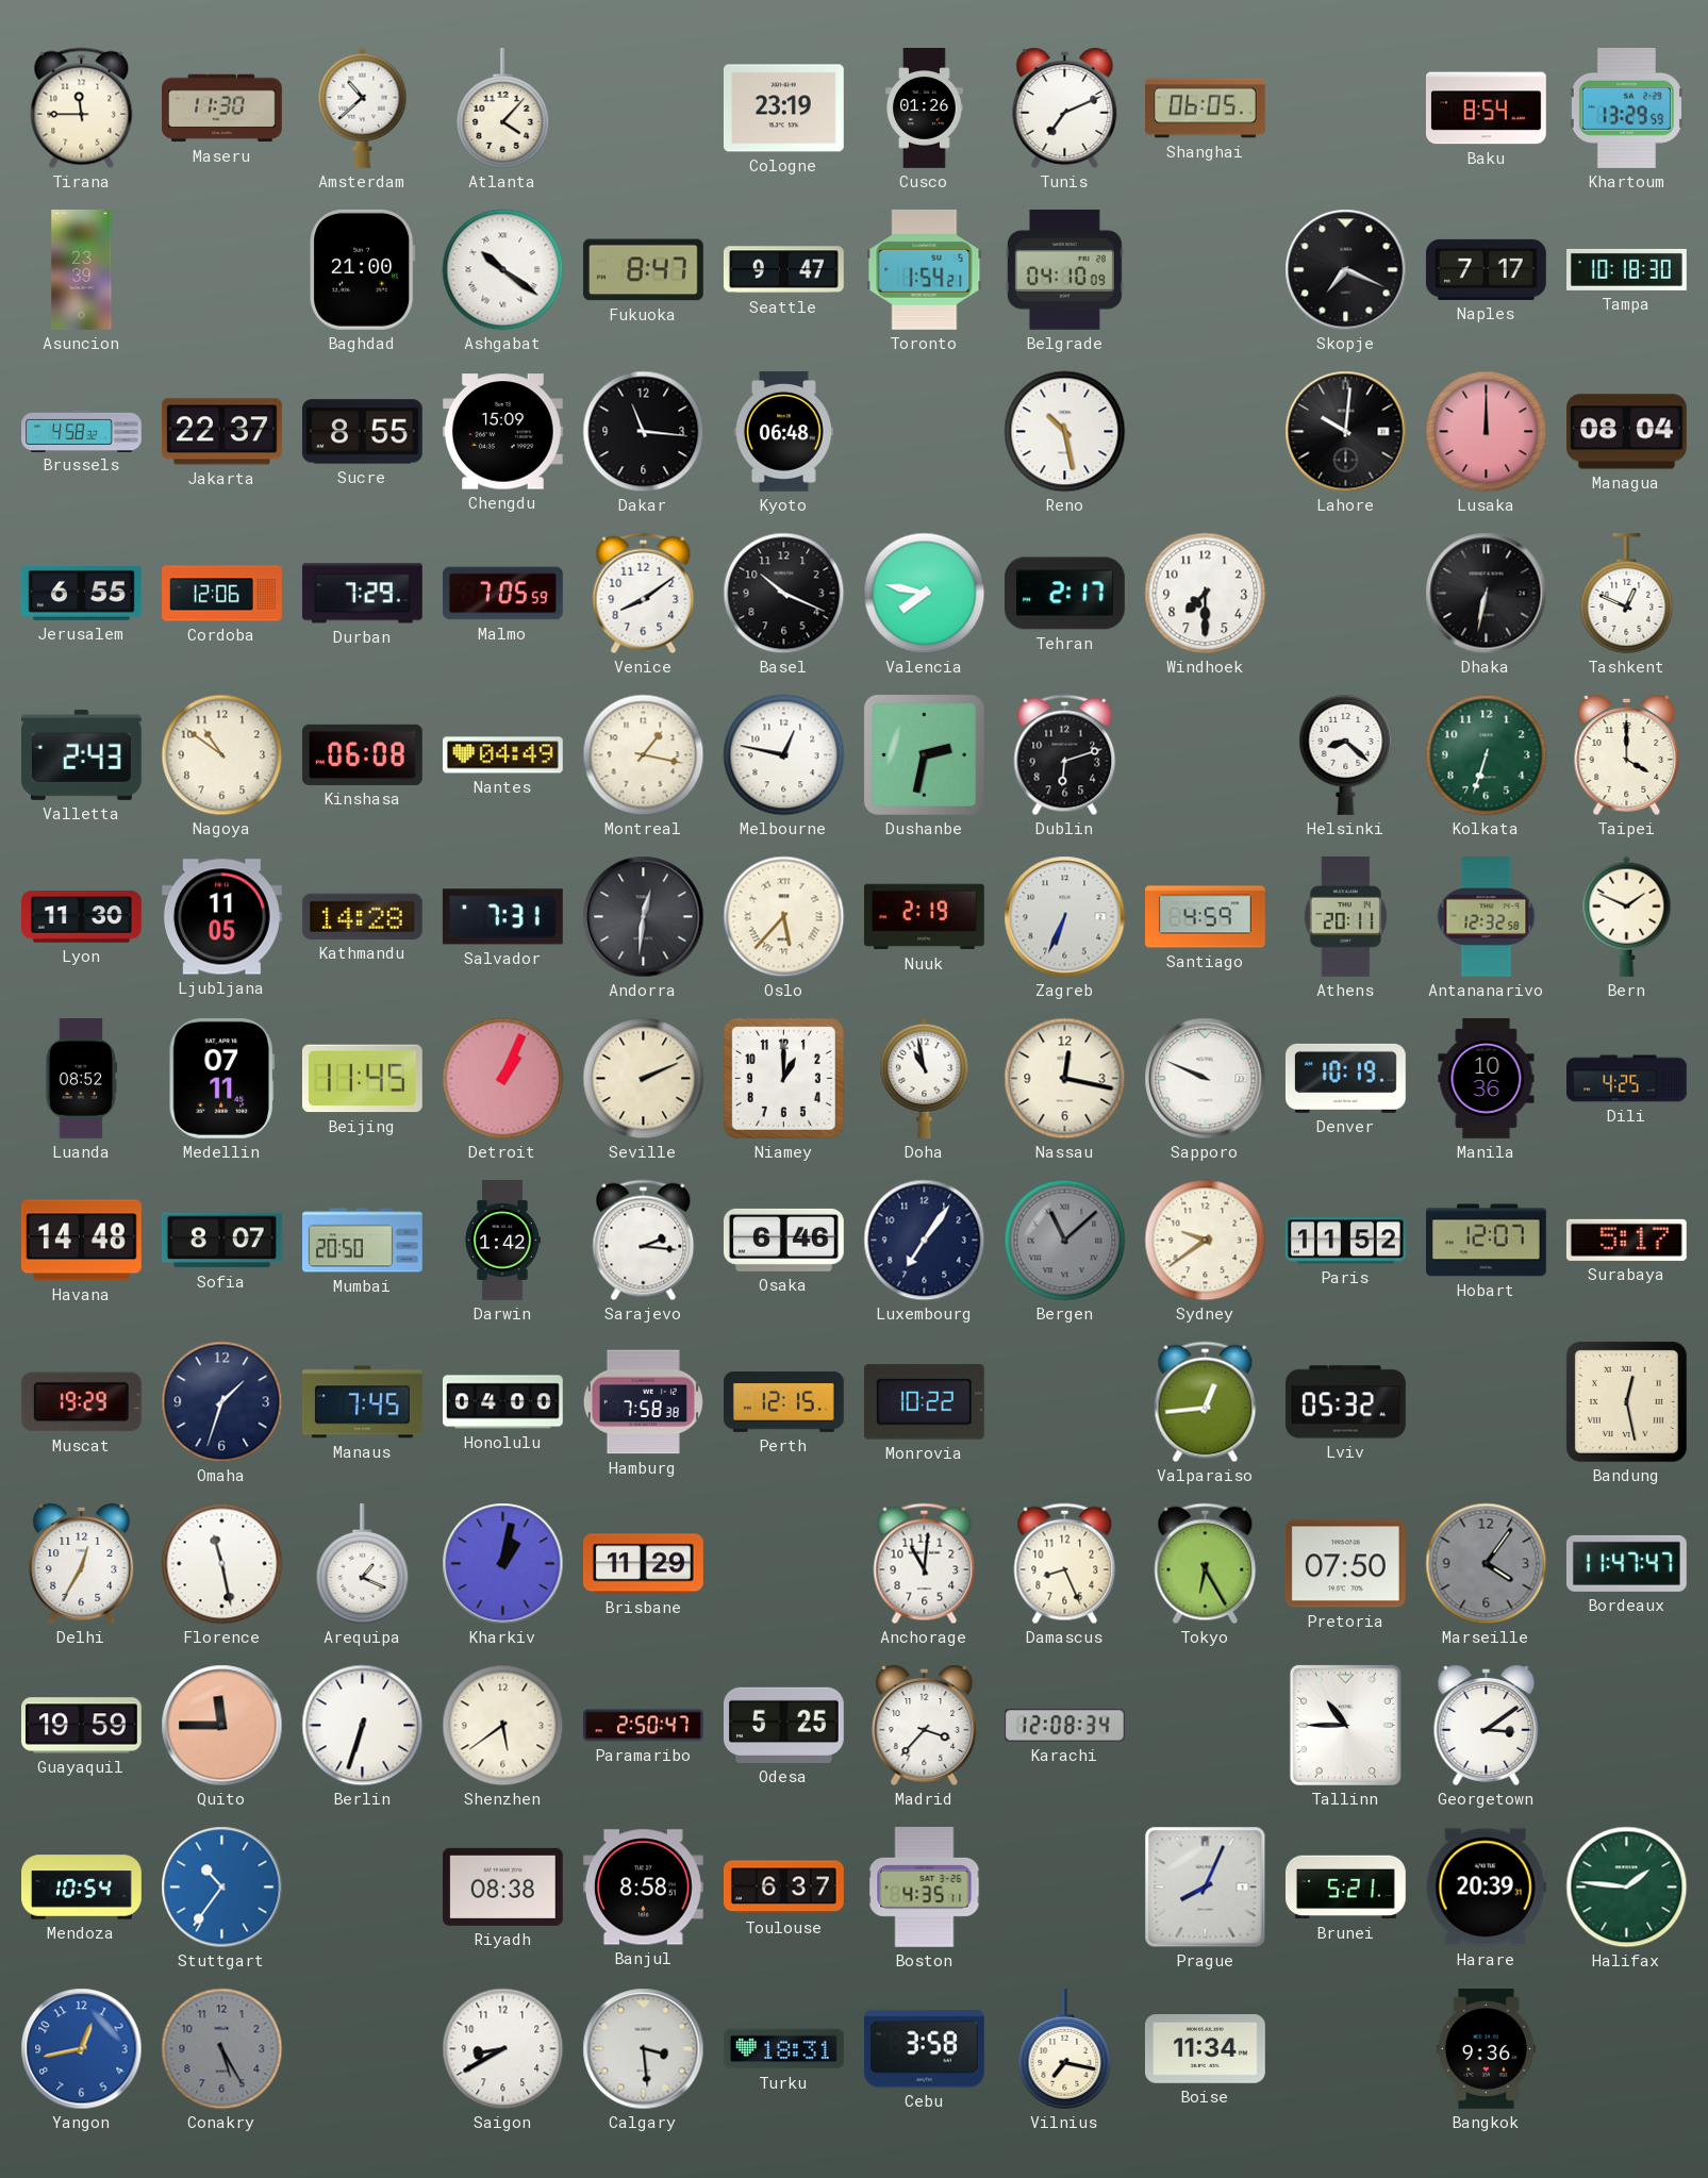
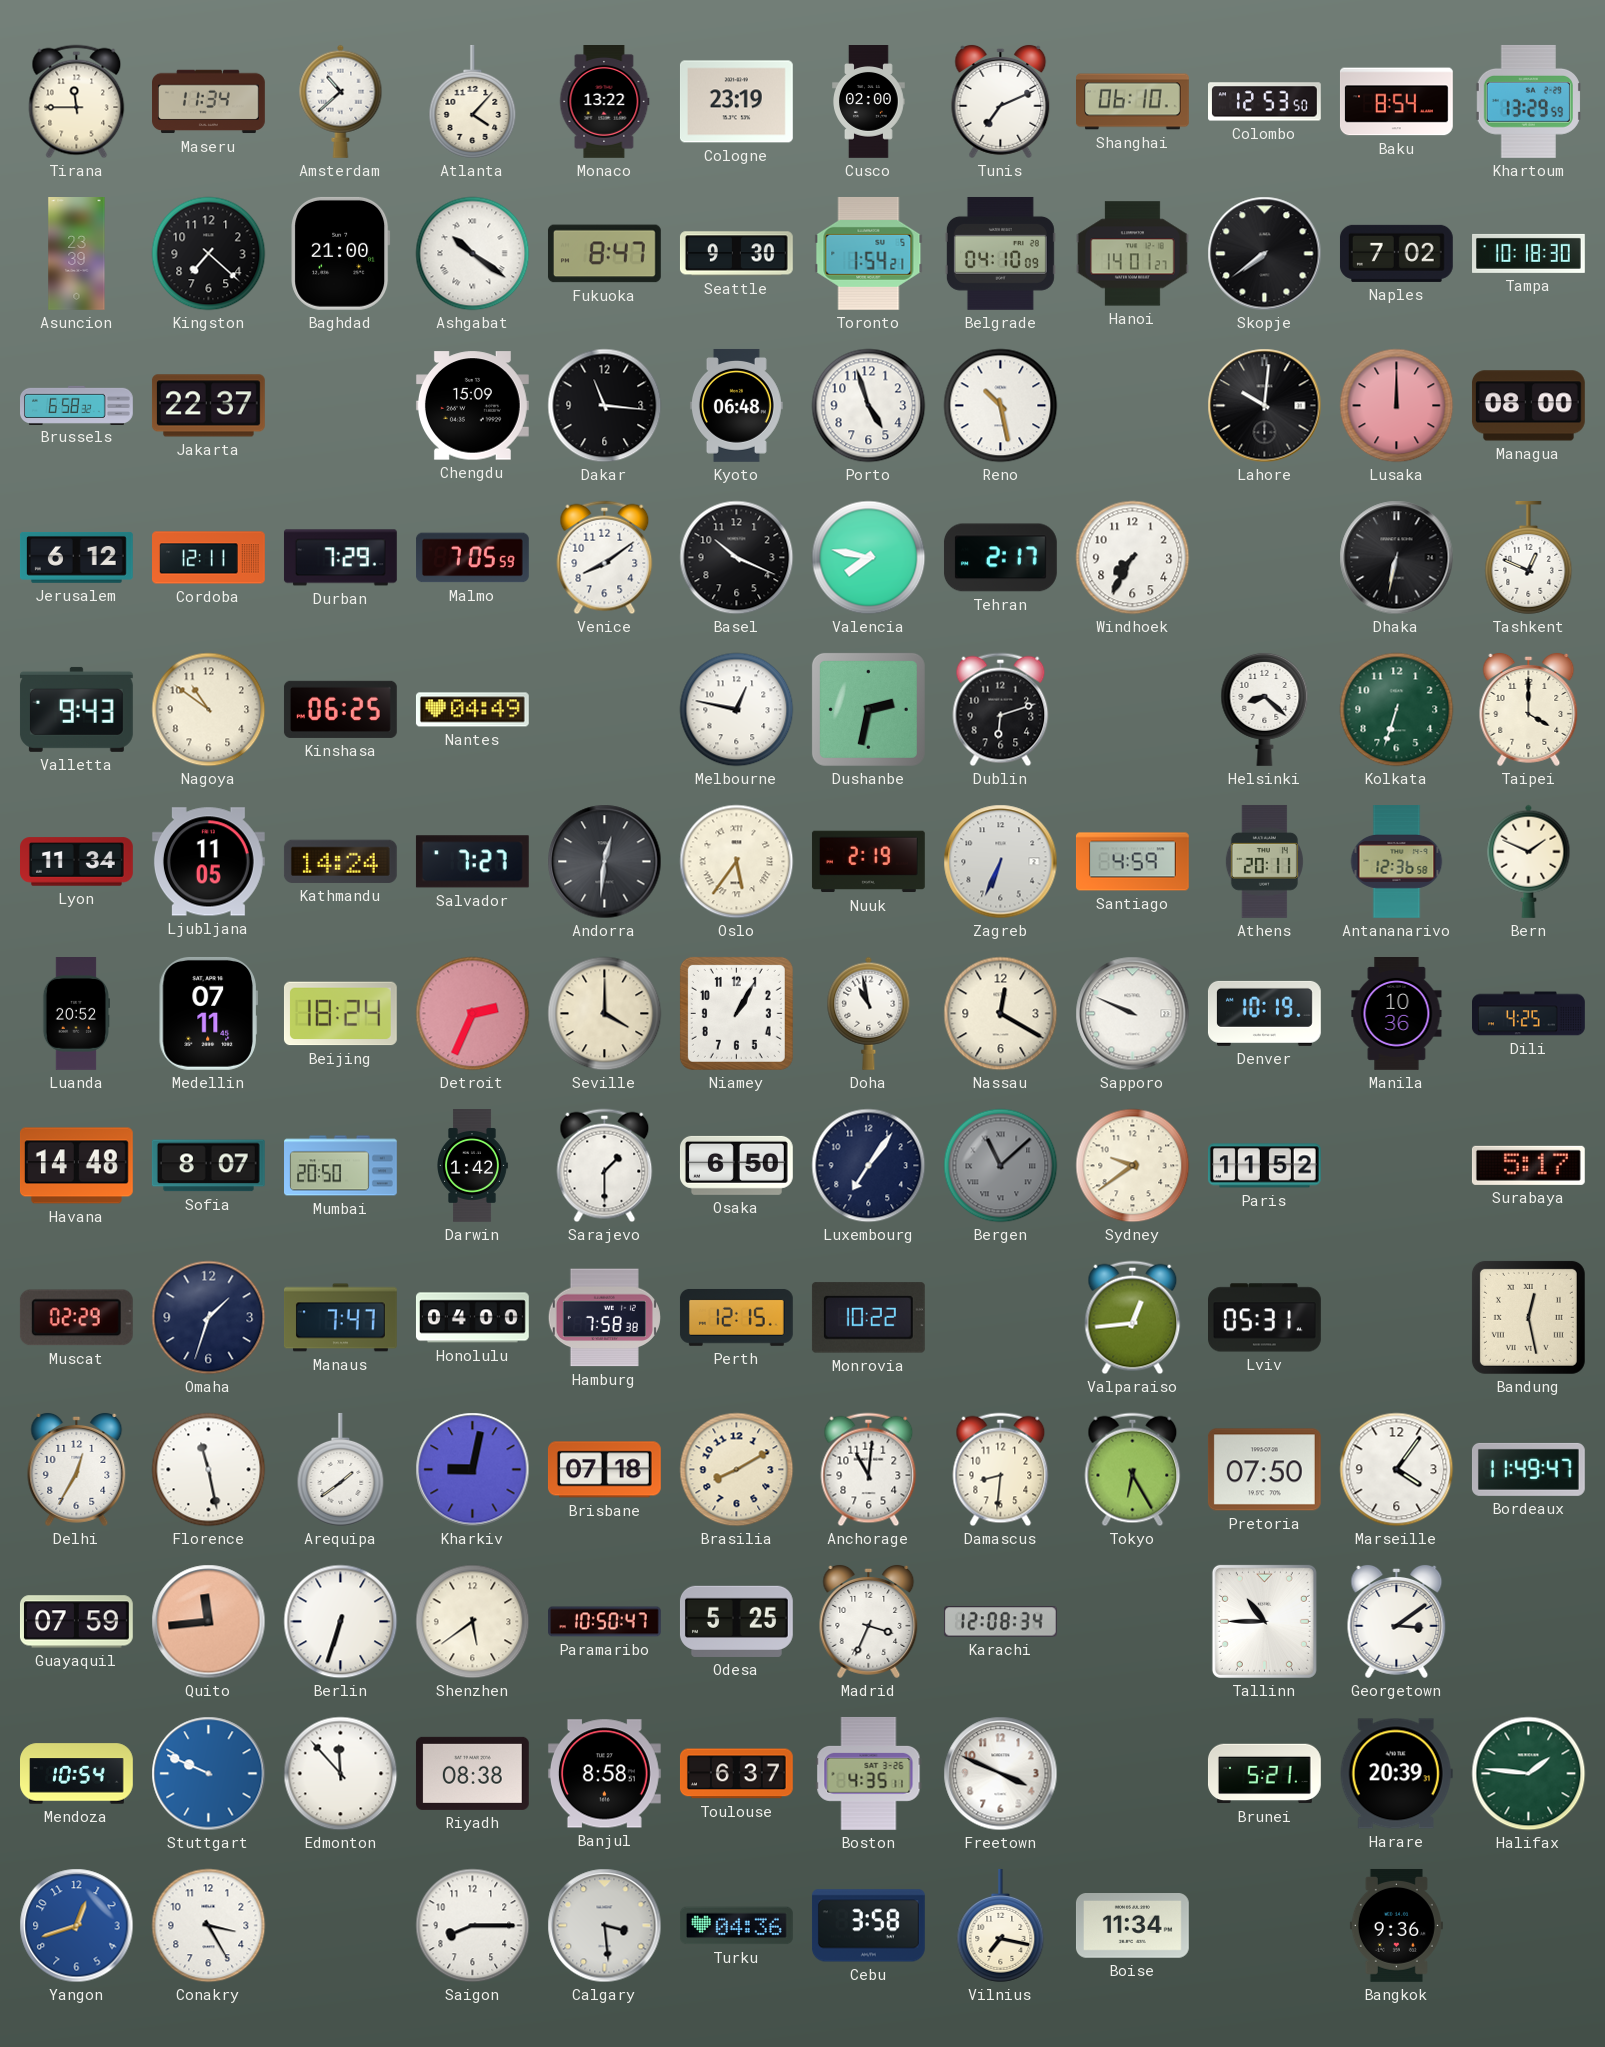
Maseru: 11:30 -> 11:34
Monaco: none -> 13:22
Cusco: 01:26 -> 02:00
Shanghai: 06:05 -> 06:10
Colombo: none -> 12:53
Kingston: none -> 7:22
Seattle: 9:47 -> 9:30
Hanoi: none -> 14:01
Skopje: 7:19 -> 7:39
Naples: 7:17 -> 7:02
Brussels: 4:58 -> 6:58
Sucre: 8:55 -> none
Porto: none -> 4:57
Managua: 08:04 -> 08:00
Jerusalem: 6:55 -> 6:12
Cordoba: 12:06 -> 12:11
Windhoek: 7:30 -> 7:35
Valletta: 2:43 -> 9:43
Kinshasa: 06:08 -> 06:25
Montreal: 1:17 -> none
Lyon: 11:30 -> 11:34
Kathmandu: 14:28 -> 14:24
Salvador: 7:31 -> 7:27
Oslo: 5:37 -> 5:36
Antananarivo: 12:32 -> 12:36
Luanda: 08:52 -> 20:52
Beijing: 11:45 -> 18:24
Detroit: 1:04 -> 2:34
Seville: 2:11 -> 4:00
Niamey: 1:00 -> 1:05
Nassau: 12:17 -> 12:20
Sarajevo: 2:16 -> 1:30
Osaka: 6:46 -> 6:50
Hobart: 12:07 -> none
Muscat: 19:29 -> 02:29
Manaus: 7:45 -> 7:47
Lviv: 05:32 -> 05:31
Arequipa: 1:19 -> 1:39
Kharkiv: 1:02 -> 9:02
Brisbane: 11:29 -> 07:18
Brasilia: none -> 8:10
Damascus: 8:26 -> 8:31
Marseille dial: grey -> white
Bordeaux: 11:47 -> 11:49
Guayaquil: 19:59 -> 07:59
Quito: 11:45 -> 11:44
Paramaribo: 2:50 -> 10:50
Madrid: 3:37 -> 3:34
Stuttgart: 10:36 -> 9:49
Edmonton: none -> 11:53
Freetown: none -> 3:49
Prague: 8:04 -> none
Yangon: 12:43 -> 12:42
Conakry: 5:25 -> 3:25
Conakry dial: grey -> white
Saigon: 8:40 -> 8:15
Turku: 18:31 -> 04:36
